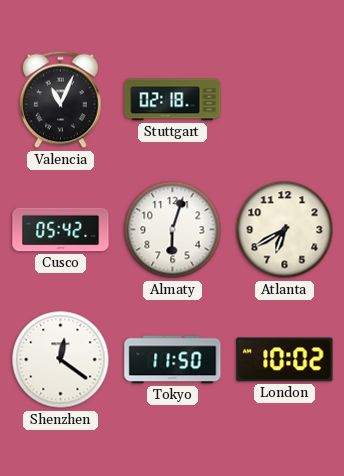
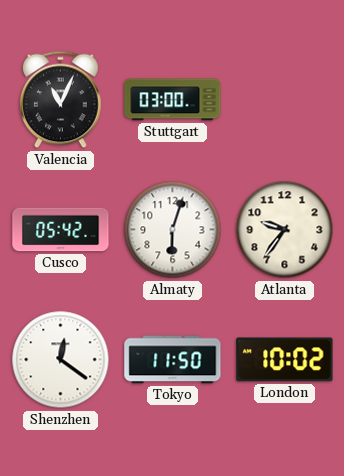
Stuttgart: 02:18 -> 03:00
Atlanta: 6:40 -> 9:36
